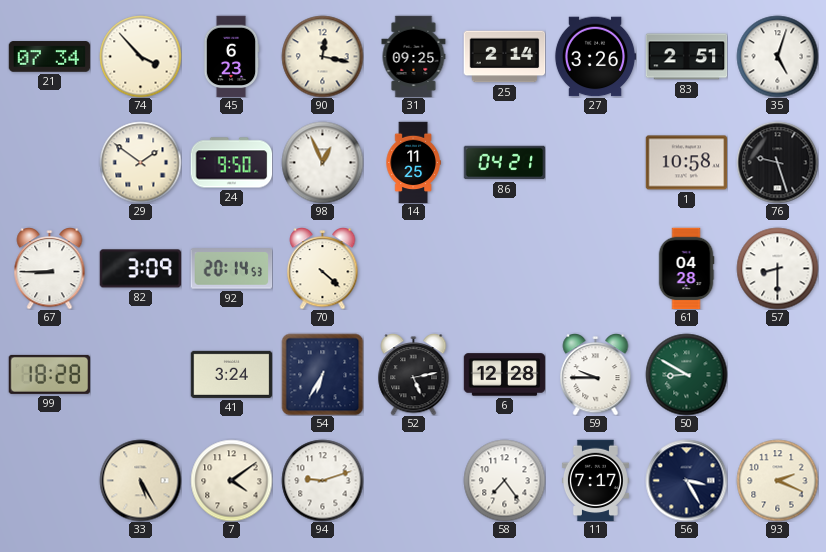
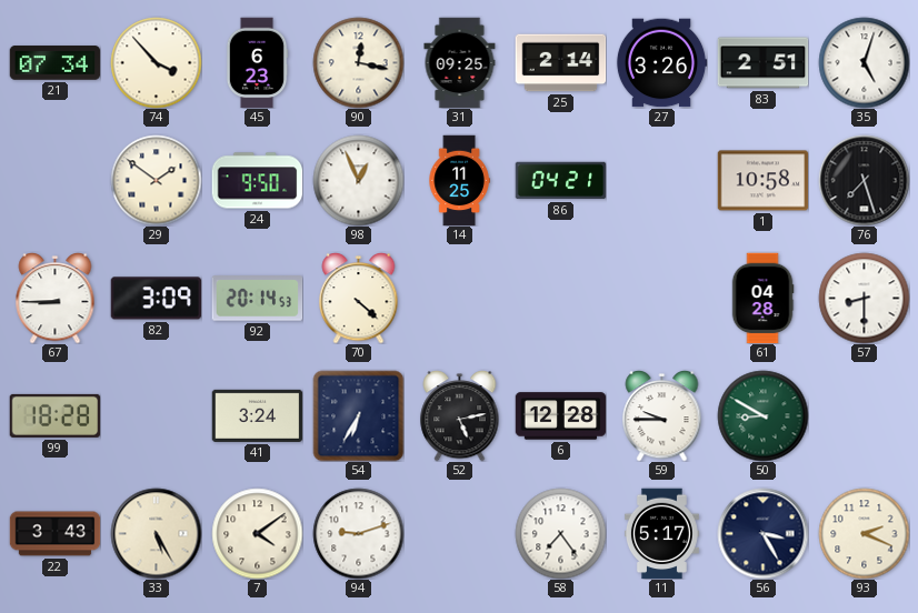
76: 9:27 -> 7:27
22: none -> 3:43
11: 7:17 -> 5:17
